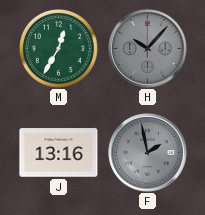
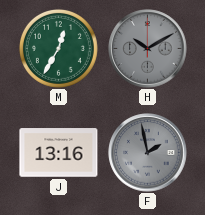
H: 10:07 -> 10:10
